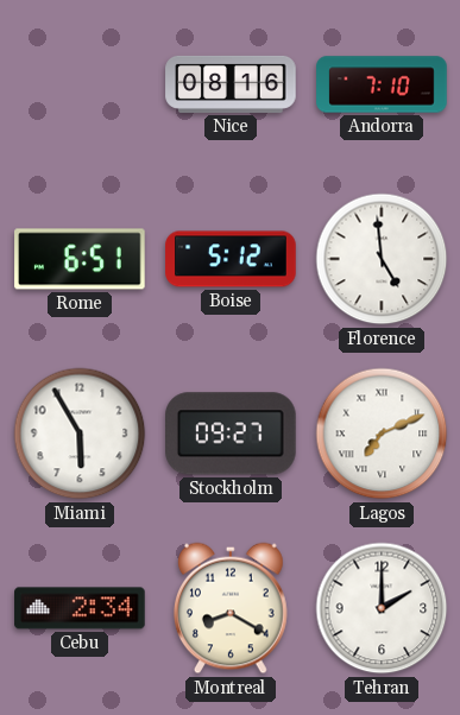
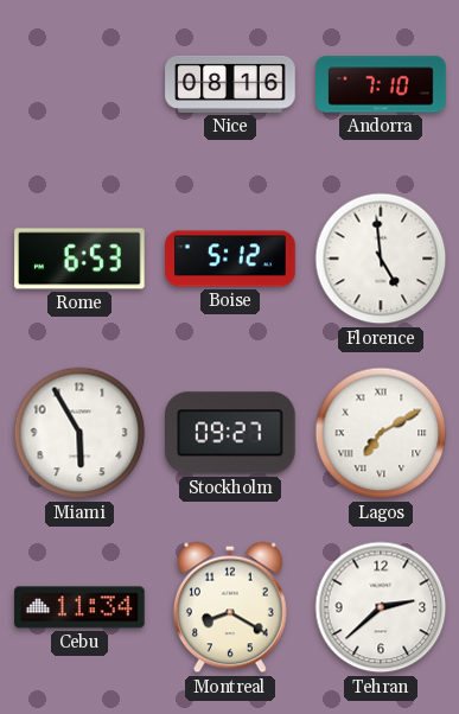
Rome: 6:51 -> 6:53
Lagos: 7:11 -> 7:10
Cebu: 2:34 -> 11:34
Tehran: 2:00 -> 2:38
